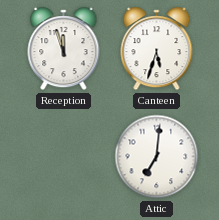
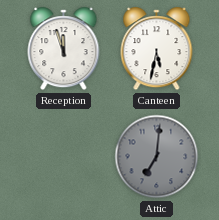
Canteen: 5:33 -> 5:32
Attic dial: white -> grey
